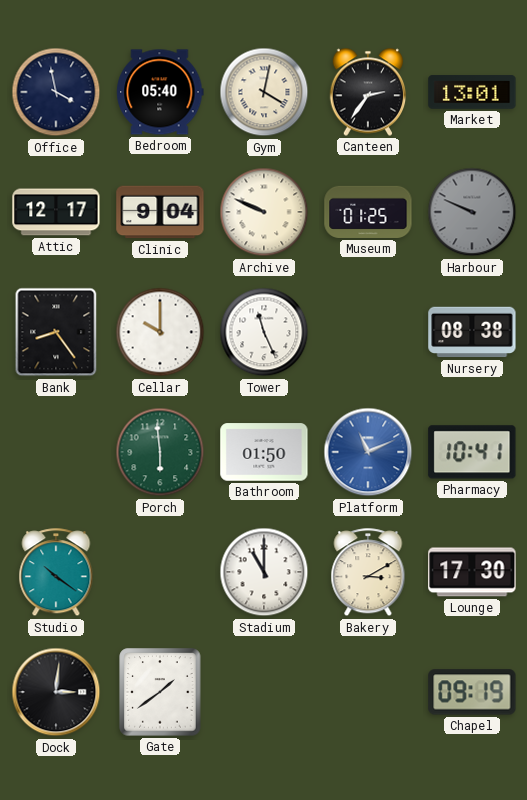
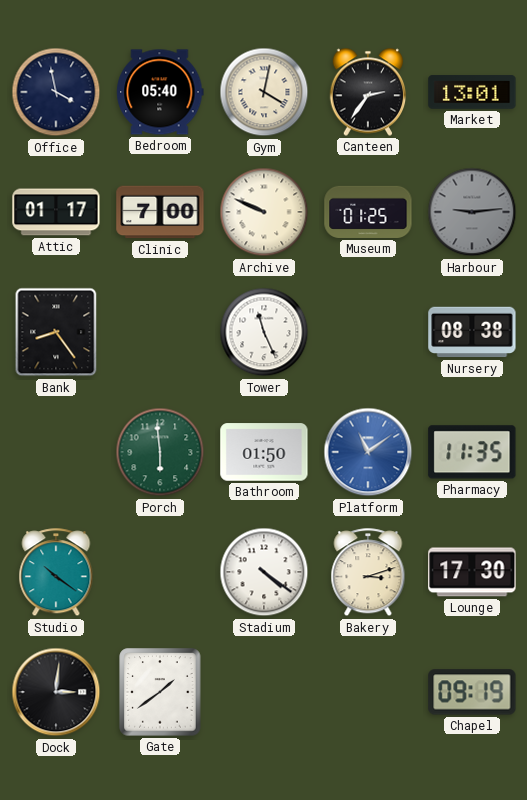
Attic: 12:17 -> 01:17
Clinic: 9:04 -> 7:00
Harbour: 9:49 -> 9:14
Cellar: 10:00 -> none
Platform: 11:11 -> 11:09
Pharmacy: 10:41 -> 11:35
Stadium: 11:00 -> 4:21
Bakery: 3:10 -> 3:12
